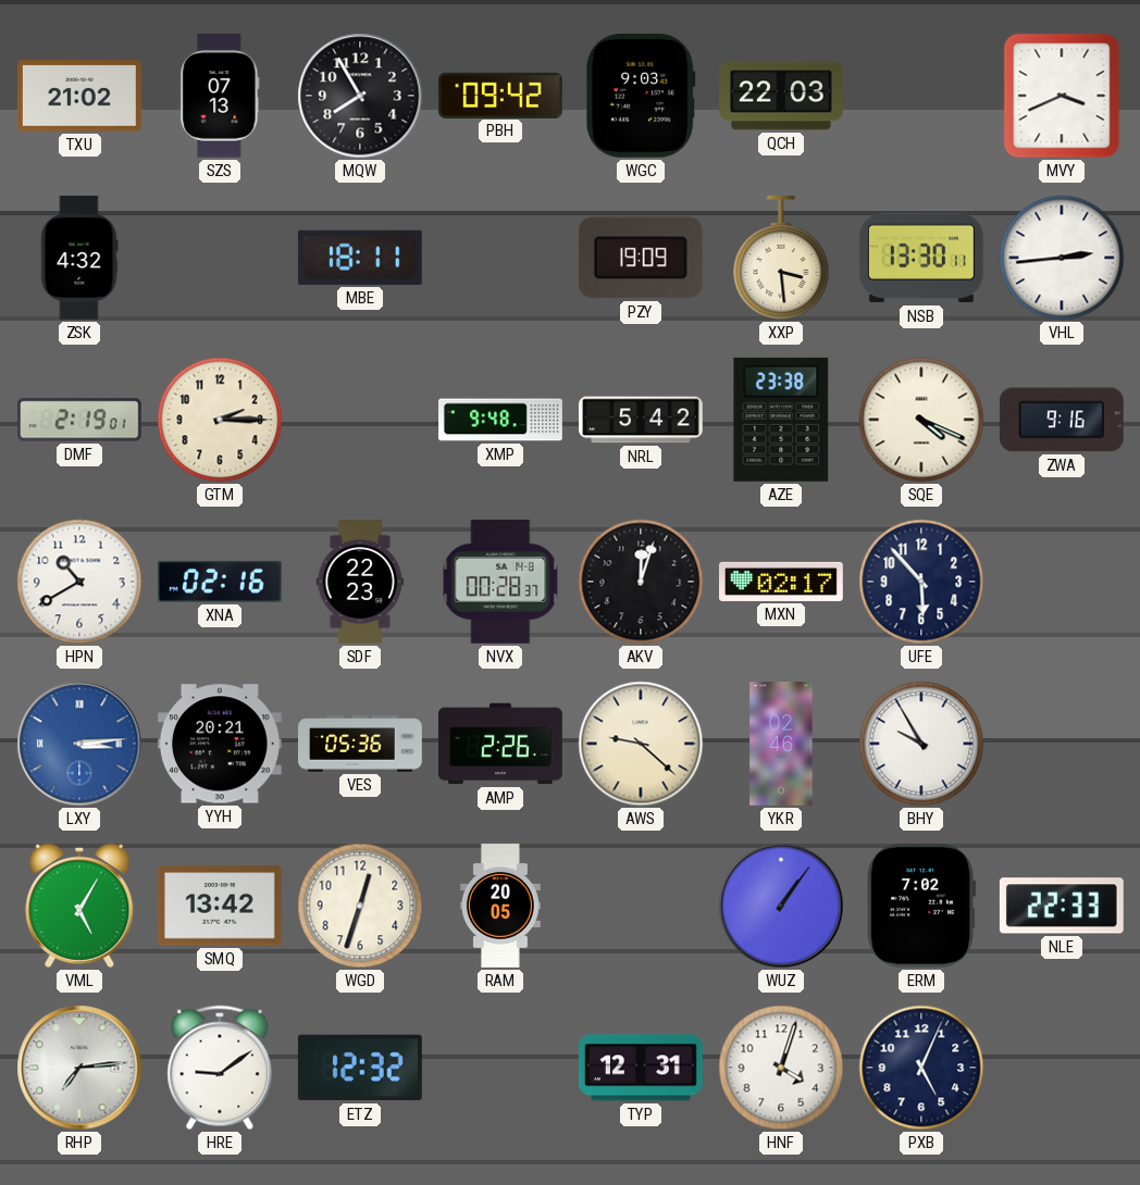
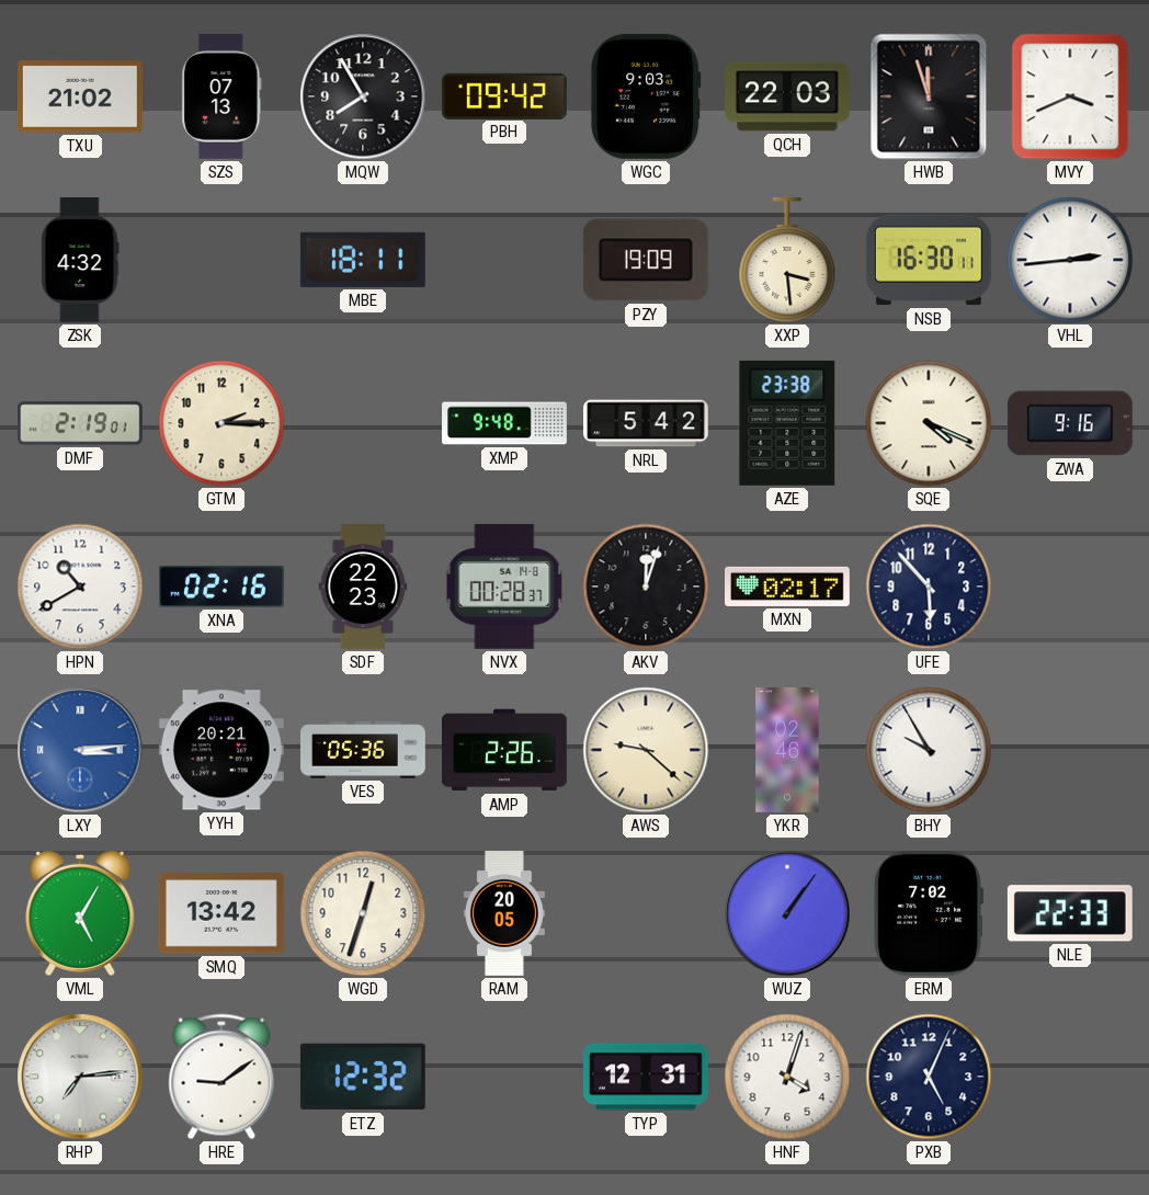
HWB: none -> 11:57
NSB: 13:30 -> 16:30
